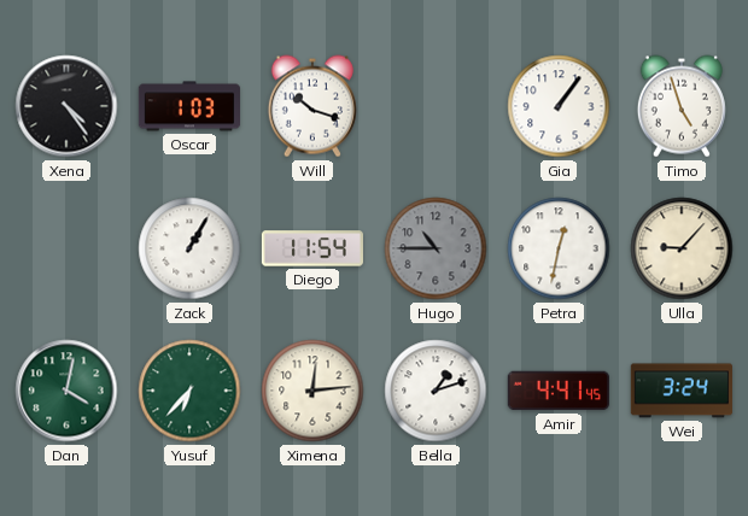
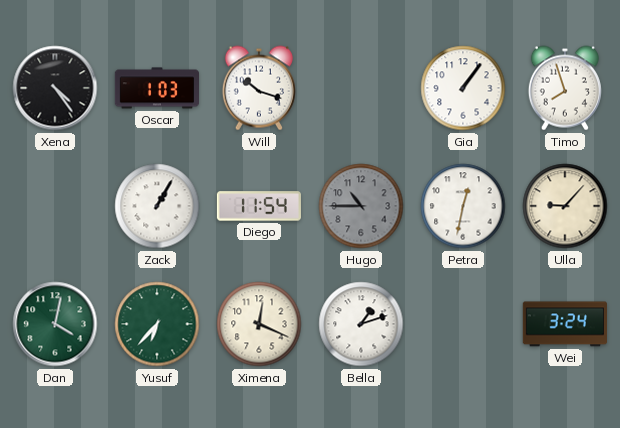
Timo: 4:57 -> 7:57
Ximena: 12:14 -> 12:19
Amir: 4:41 -> none
